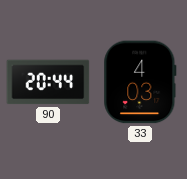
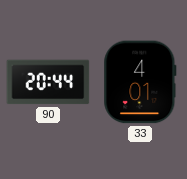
33: 4:03 -> 4:01
